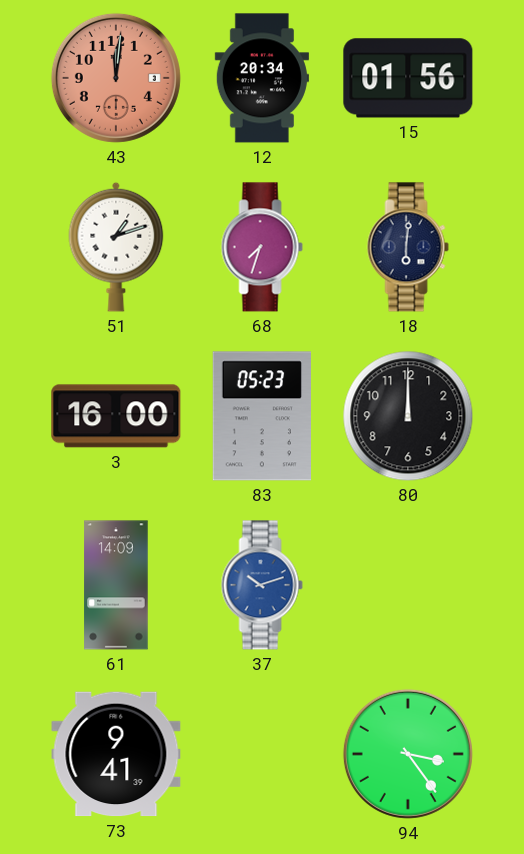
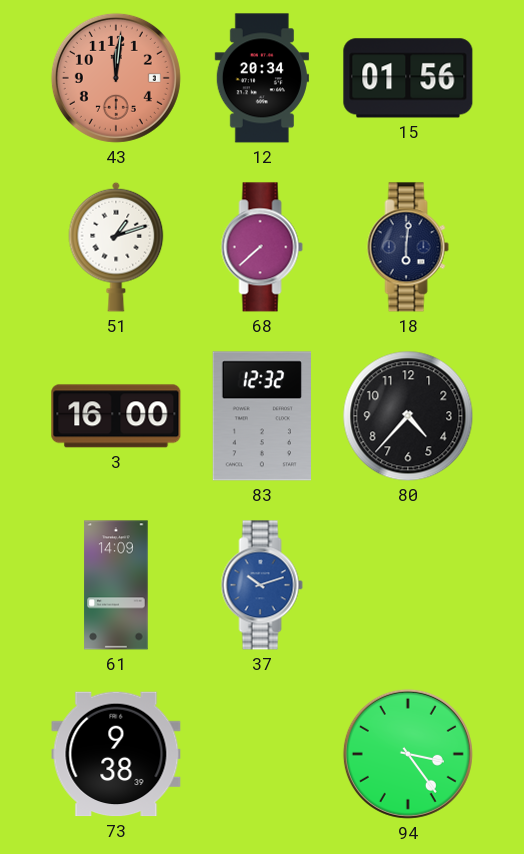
68: 7:33 -> 7:38
83: 05:23 -> 12:32
80: 12:00 -> 4:37
73: 9:41 -> 9:38
